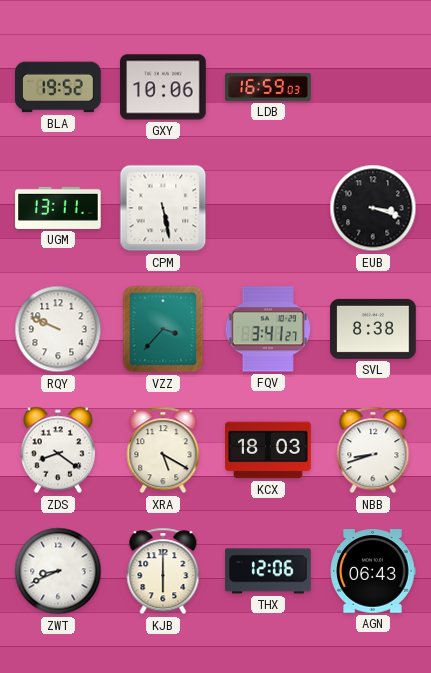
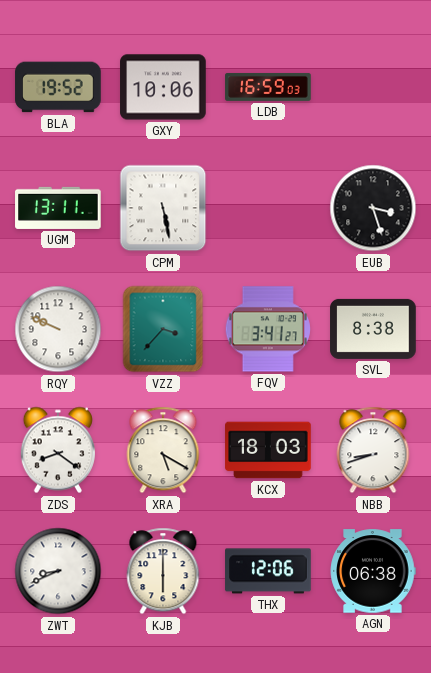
EUB: 3:18 -> 3:27
AGN: 06:43 -> 06:38
